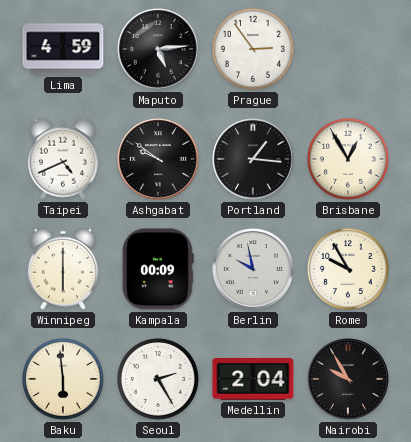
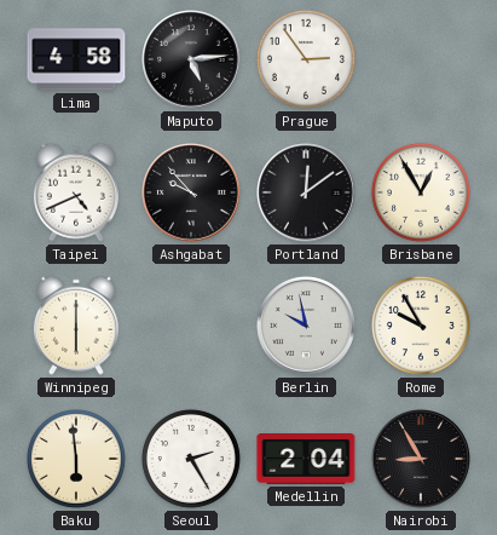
Lima: 4:59 -> 4:58
Ashgabat: 9:51 -> 9:53
Portland: 1:16 -> 12:09
Kampala: 00:09 -> none
Nairobi: 9:55 -> 8:55
